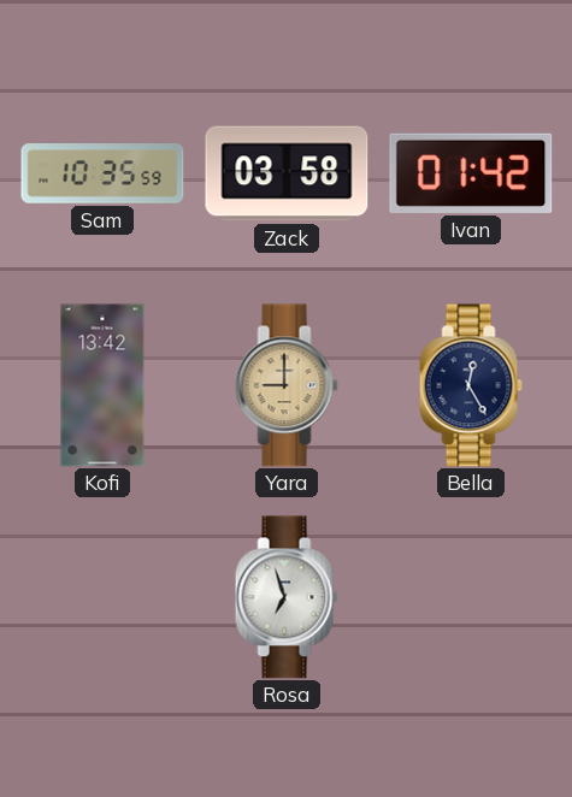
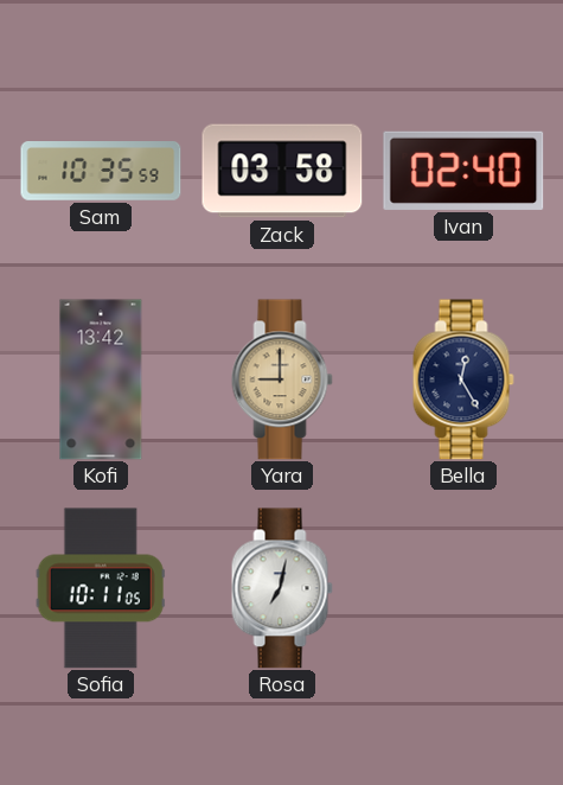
Ivan: 01:42 -> 02:40
Sofia: none -> 10:11
Rosa: 6:57 -> 7:02
